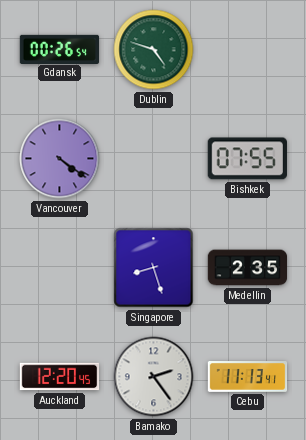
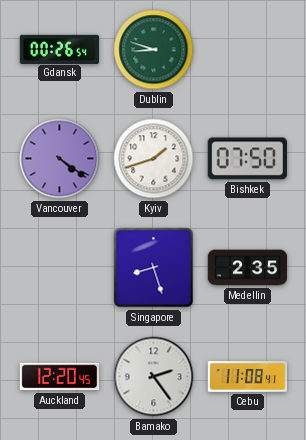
Dublin: 4:48 -> 8:48
Kyiv: none -> 1:42
Bishkek: 07:55 -> 07:50
Cebu: 11:13 -> 11:08
